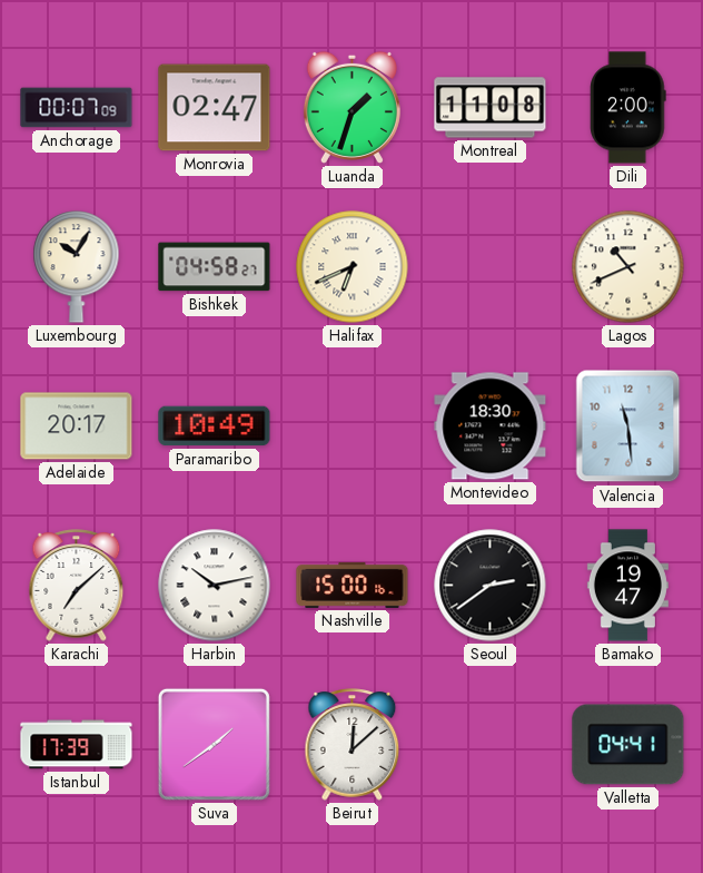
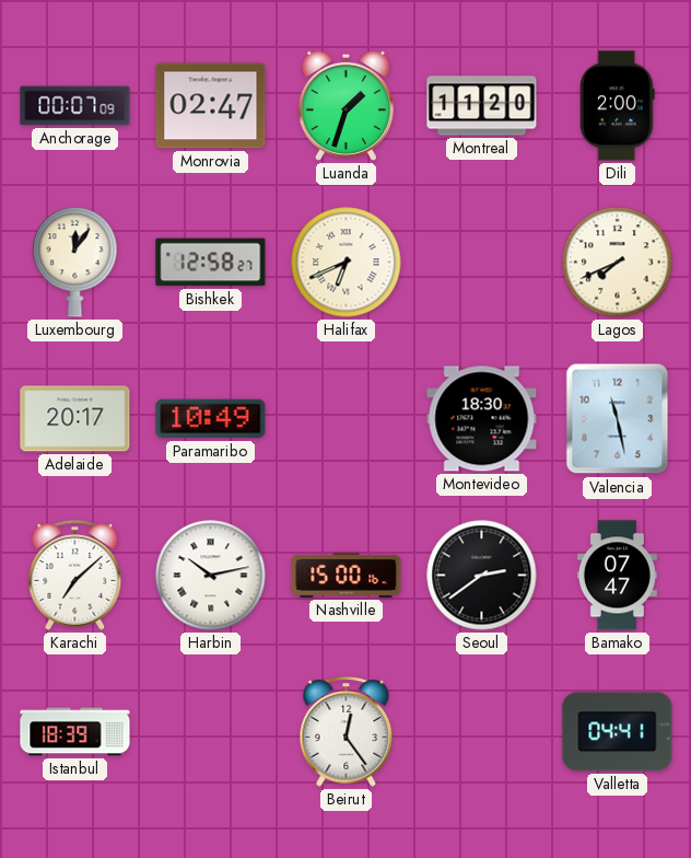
Montreal: 11:08 -> 11:20
Luxembourg: 10:05 -> 12:06
Bishkek: 04:58 -> 12:58
Lagos: 10:41 -> 7:41
Valencia: 11:29 -> 11:28
Bamako: 19:47 -> 07:47
Istanbul: 17:39 -> 18:39
Suva: 1:39 -> none
Beirut: 12:08 -> 12:24
